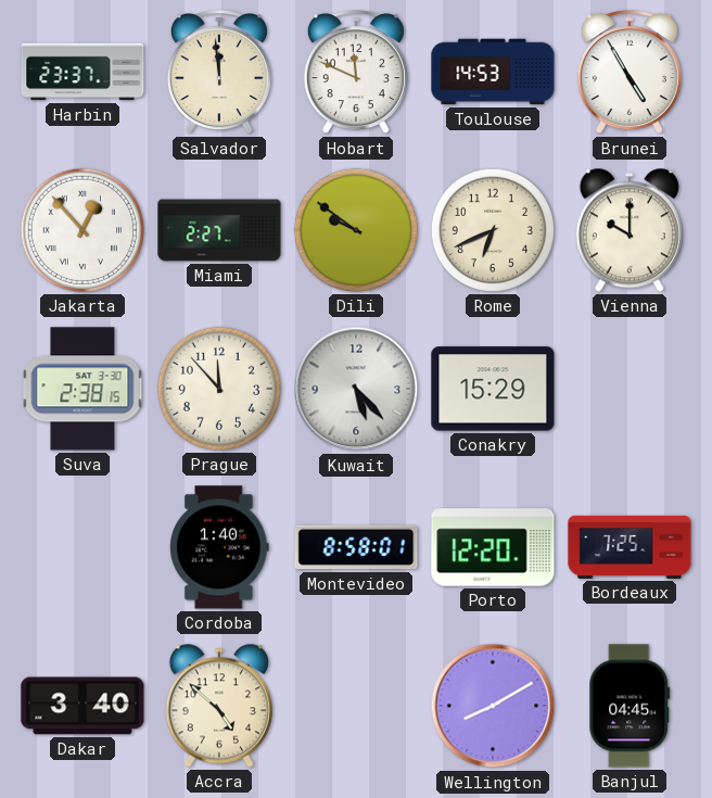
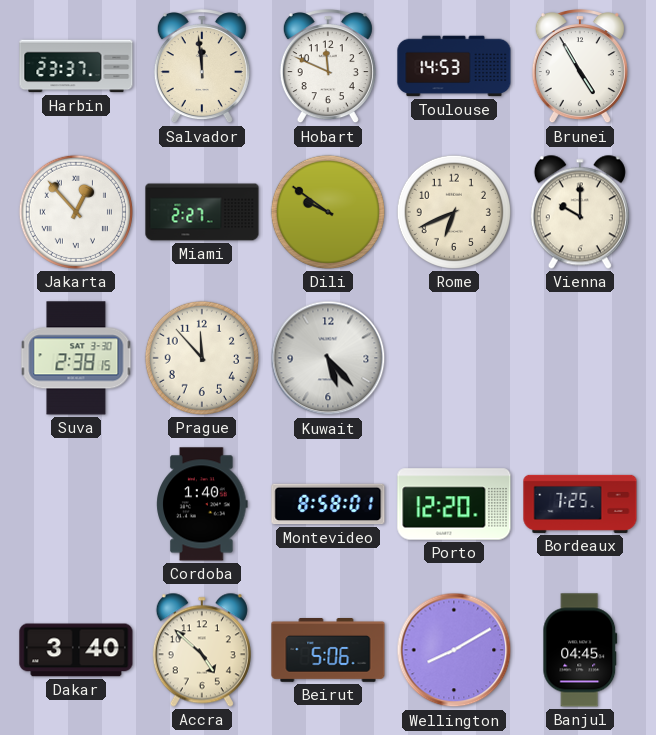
Conakry: 15:29 -> none
Beirut: none -> 5:06
